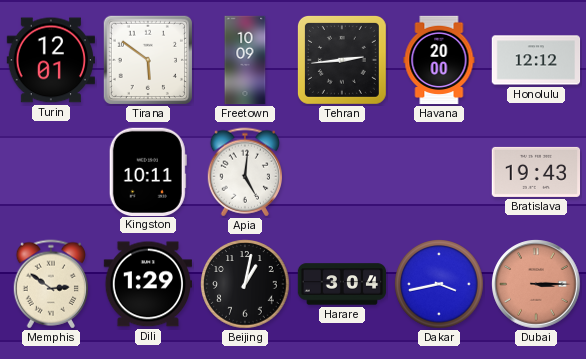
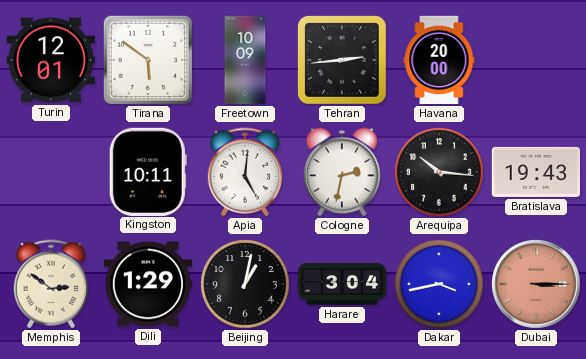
Honolulu: 12:12 -> none
Cologne: none -> 2:32
Arequipa: none -> 10:16
